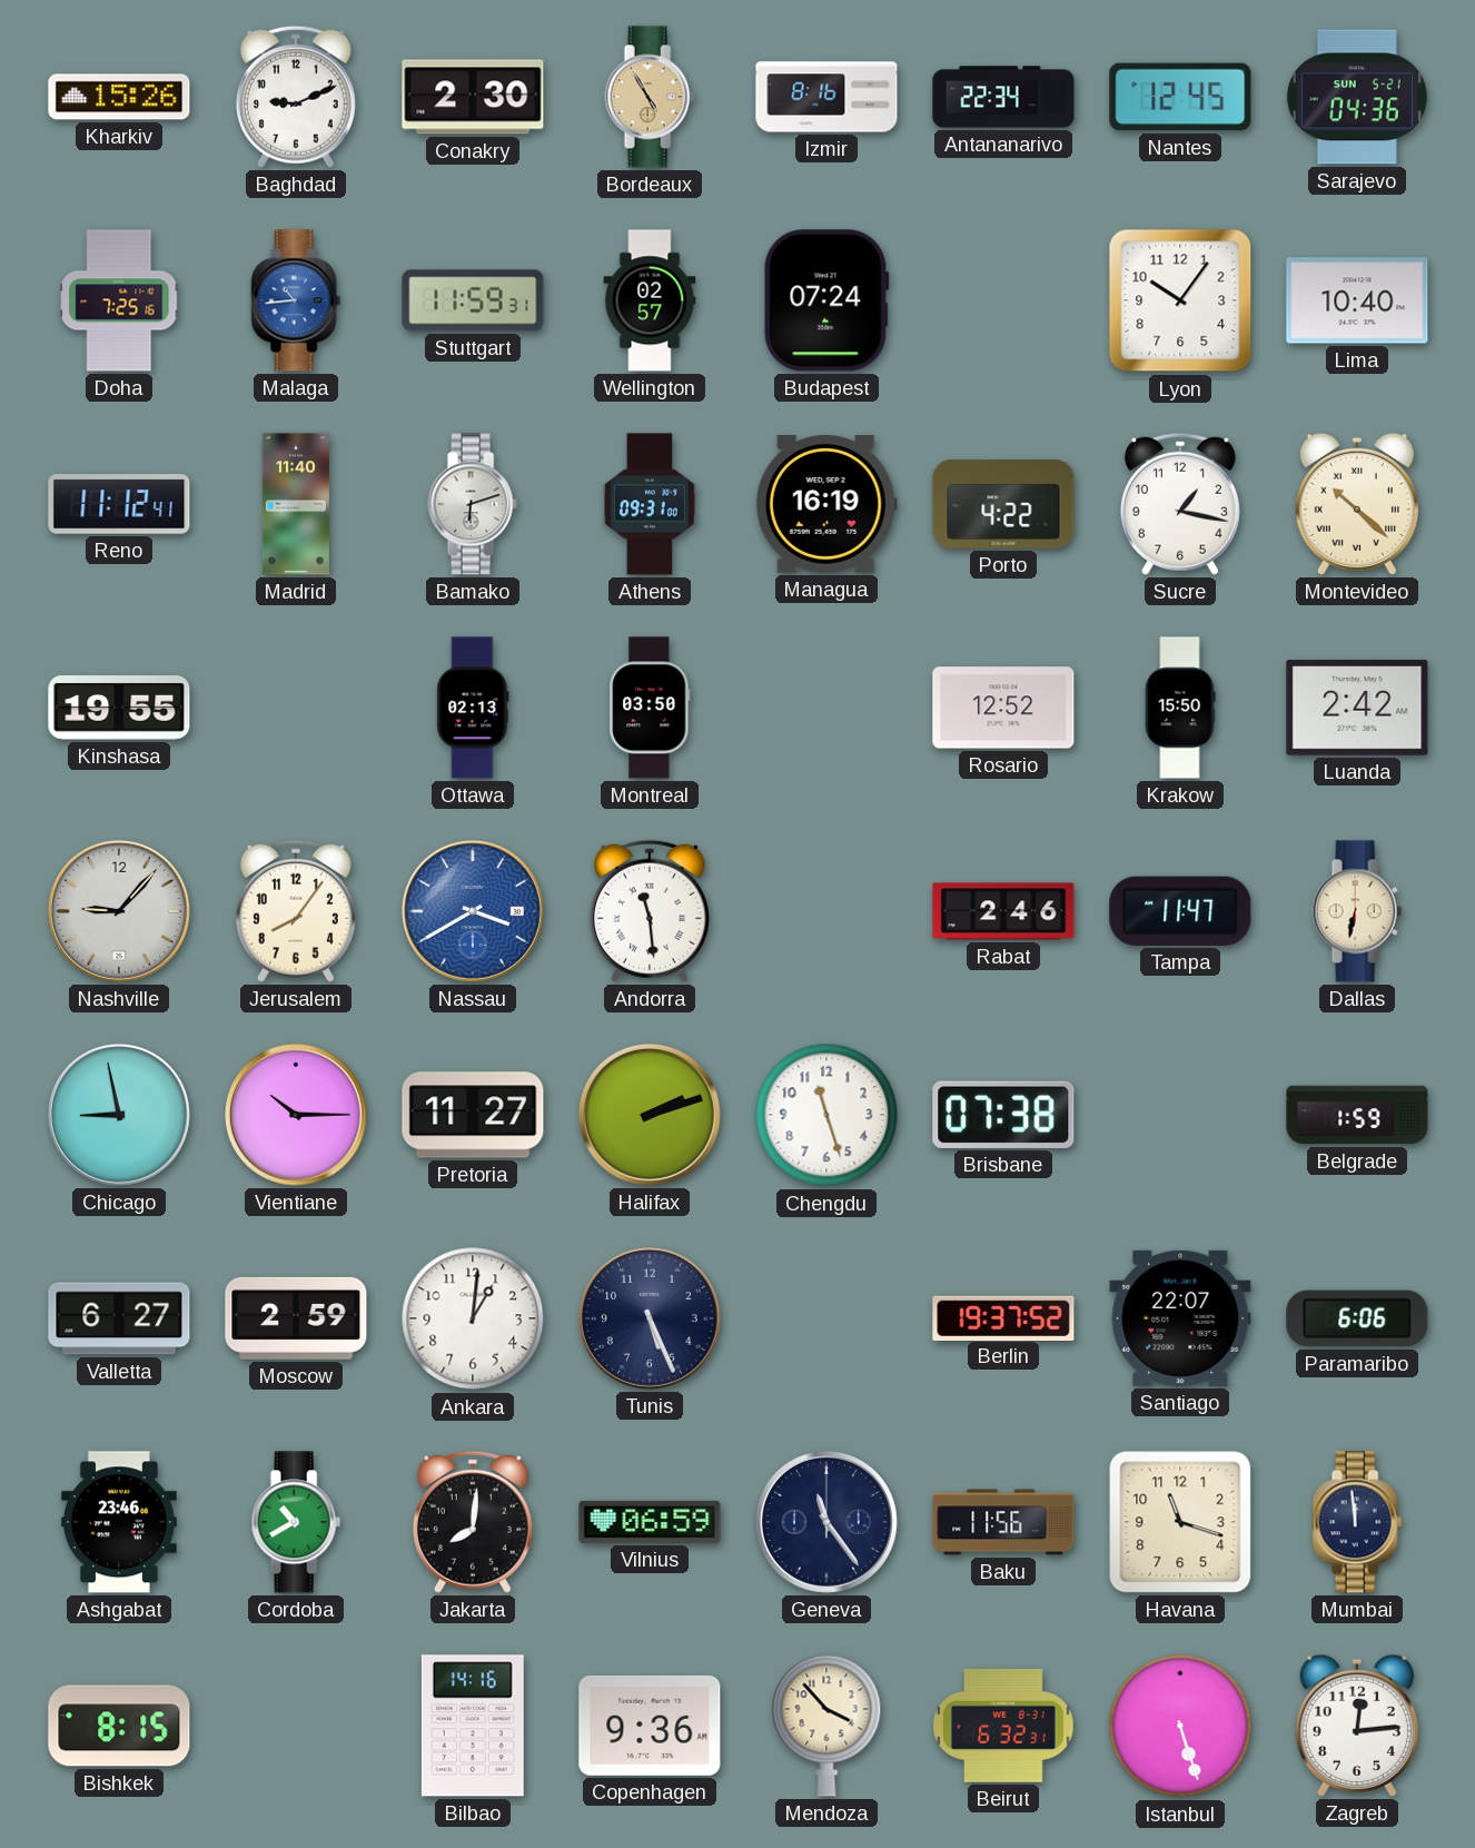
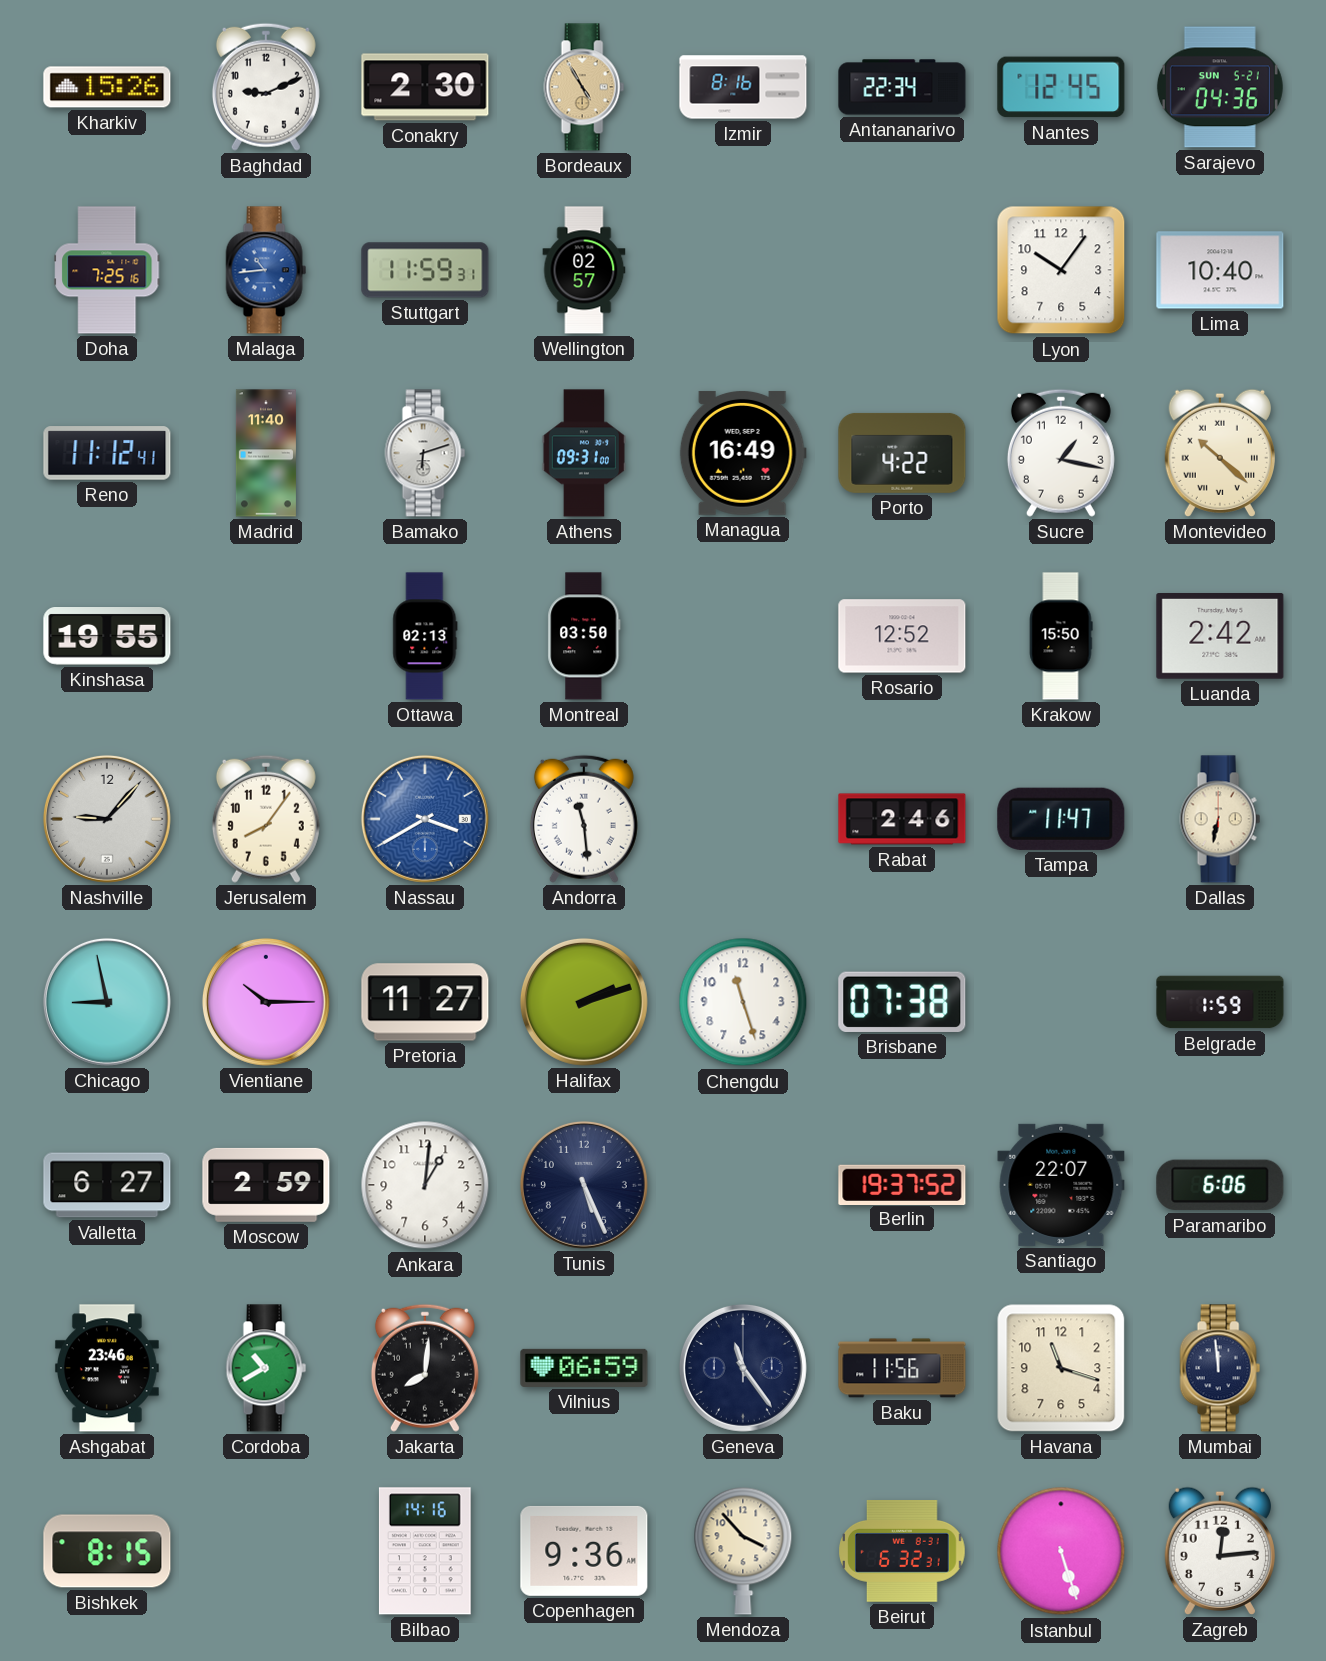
Budapest: 07:24 -> none
Managua: 16:19 -> 16:49
